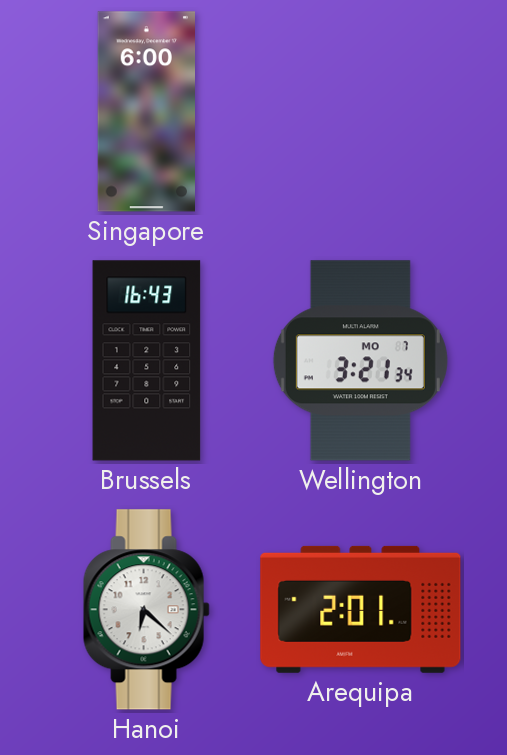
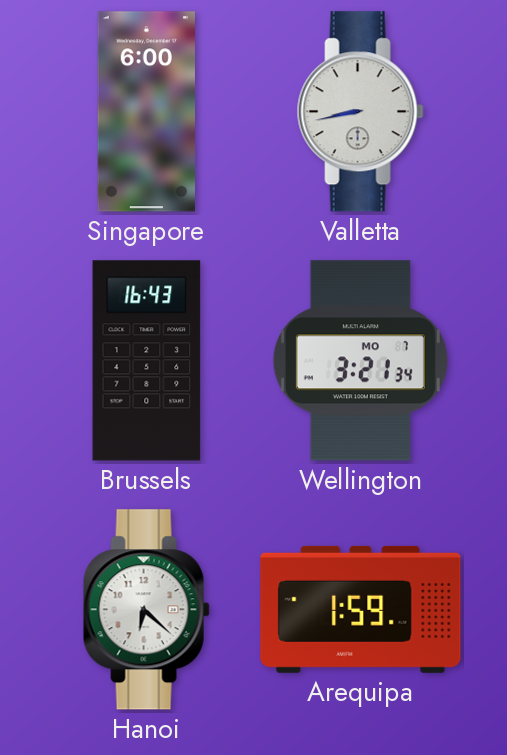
Valletta: none -> 8:43
Arequipa: 2:01 -> 1:59
